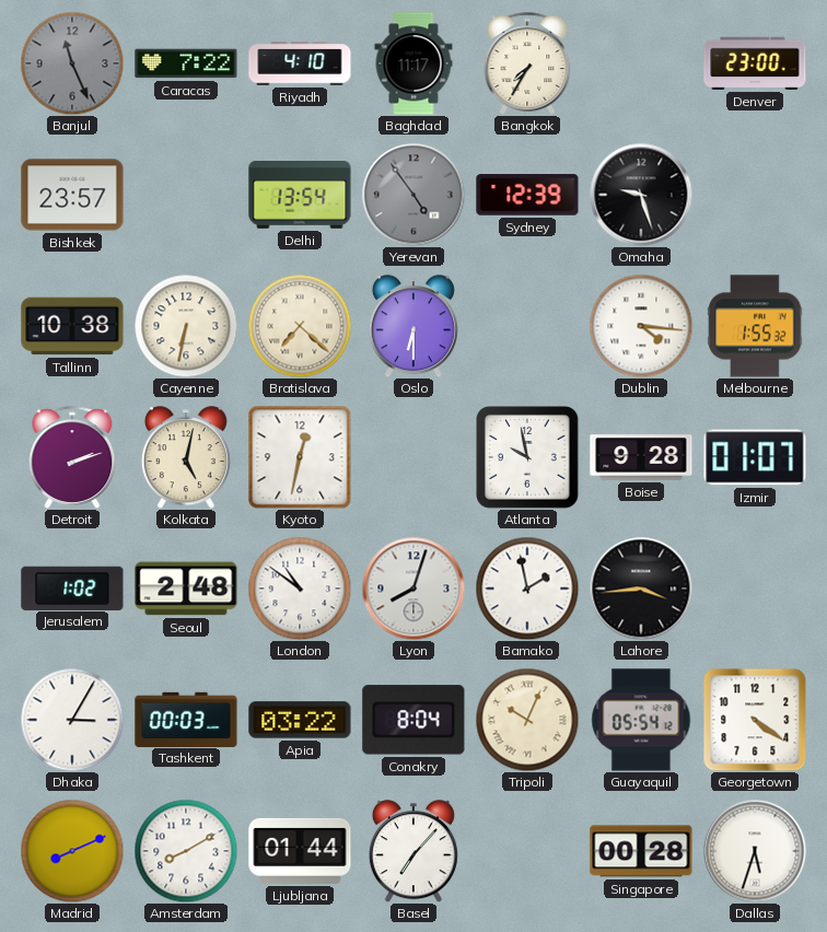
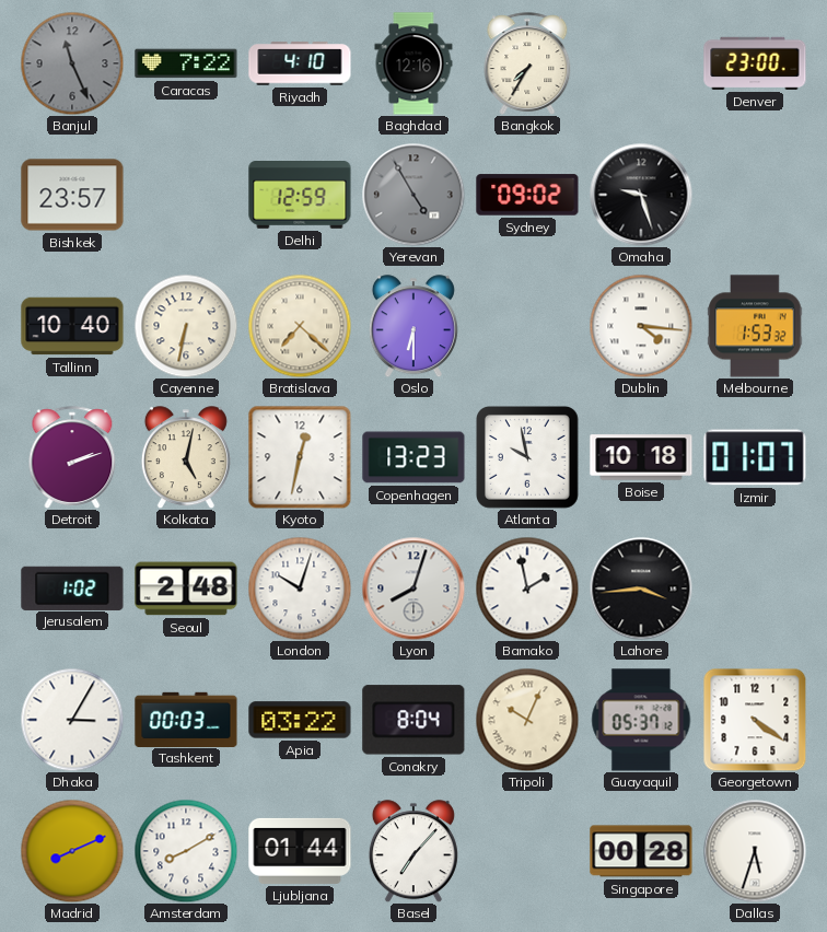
Baghdad: 11:17 -> 12:16
Delhi: 13:54 -> 12:59
Yerevan: 4:54 -> 4:55
Sydney: 12:39 -> 09:02
Tallinn: 10:38 -> 10:40
Melbourne: 1:55 -> 1:53
Copenhagen: none -> 13:23
Boise: 9:28 -> 10:18
London: 10:51 -> 10:03
Guayaquil: 05:54 -> 05:37
